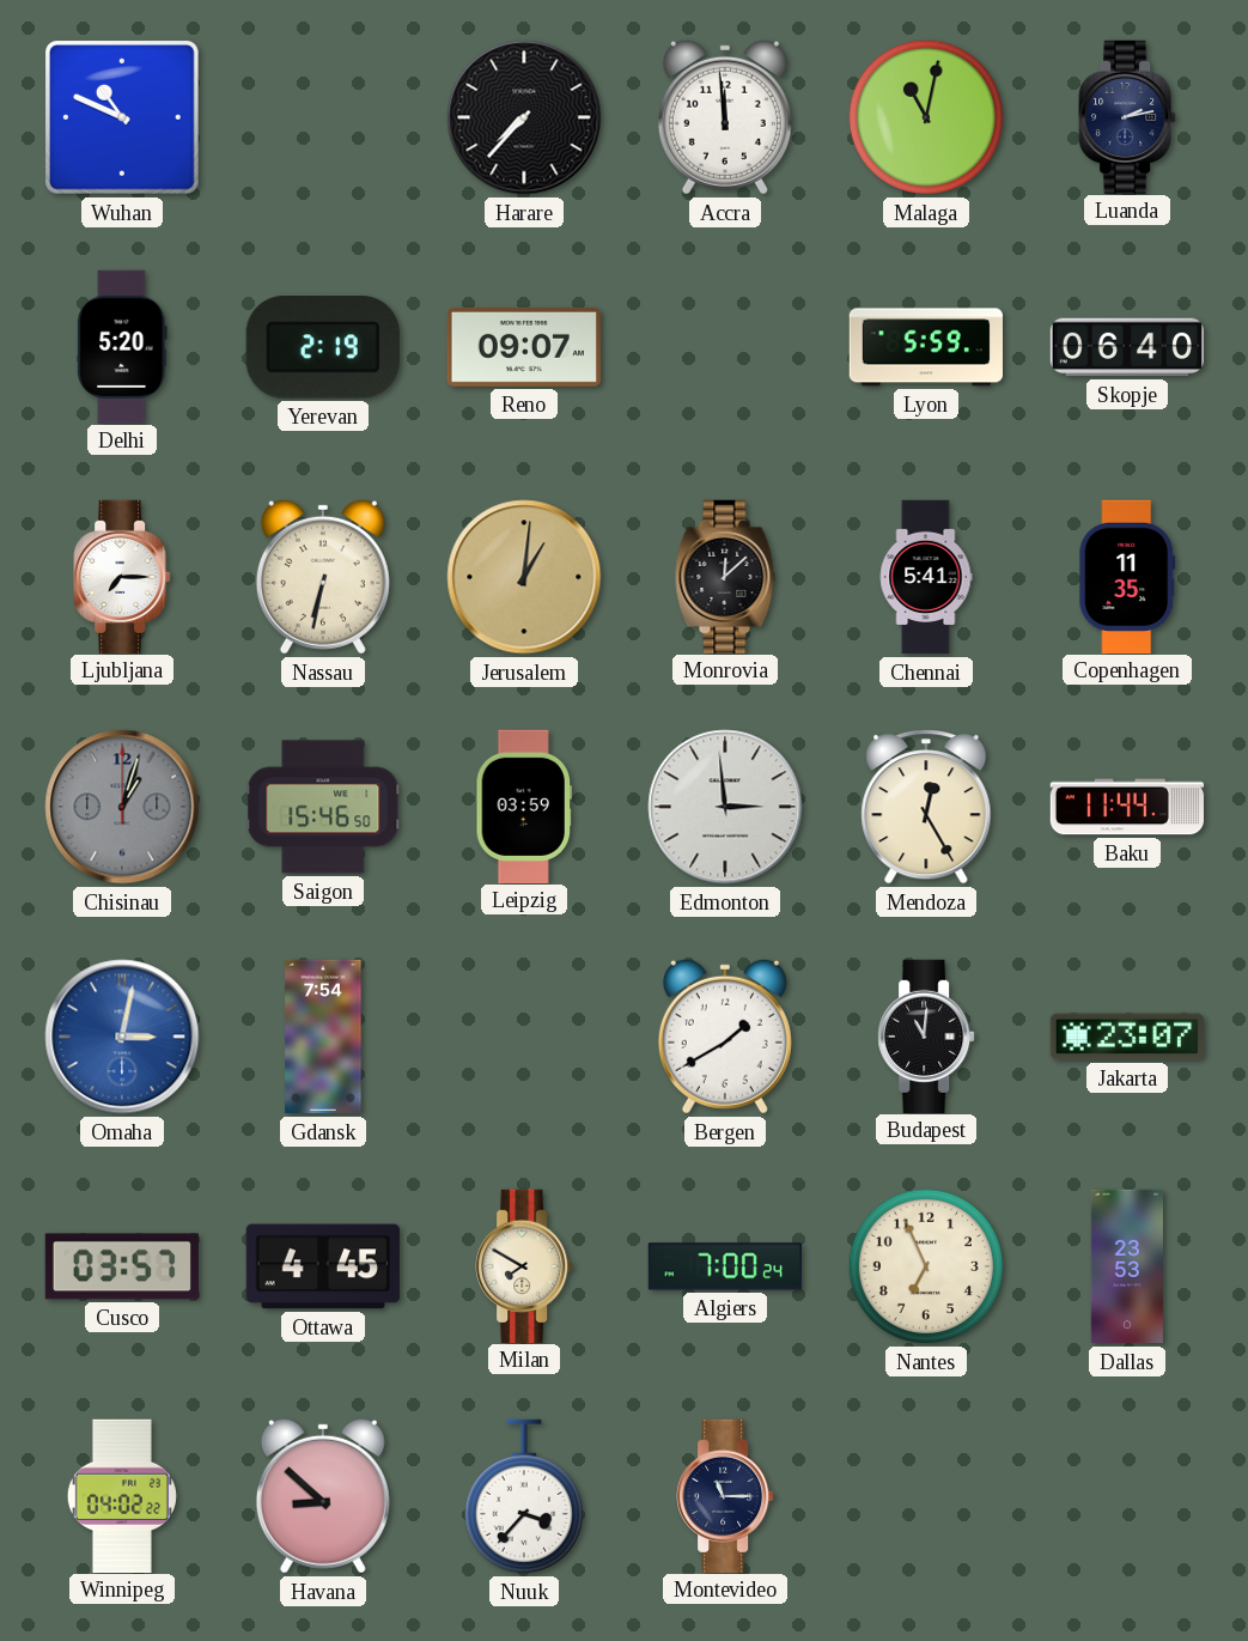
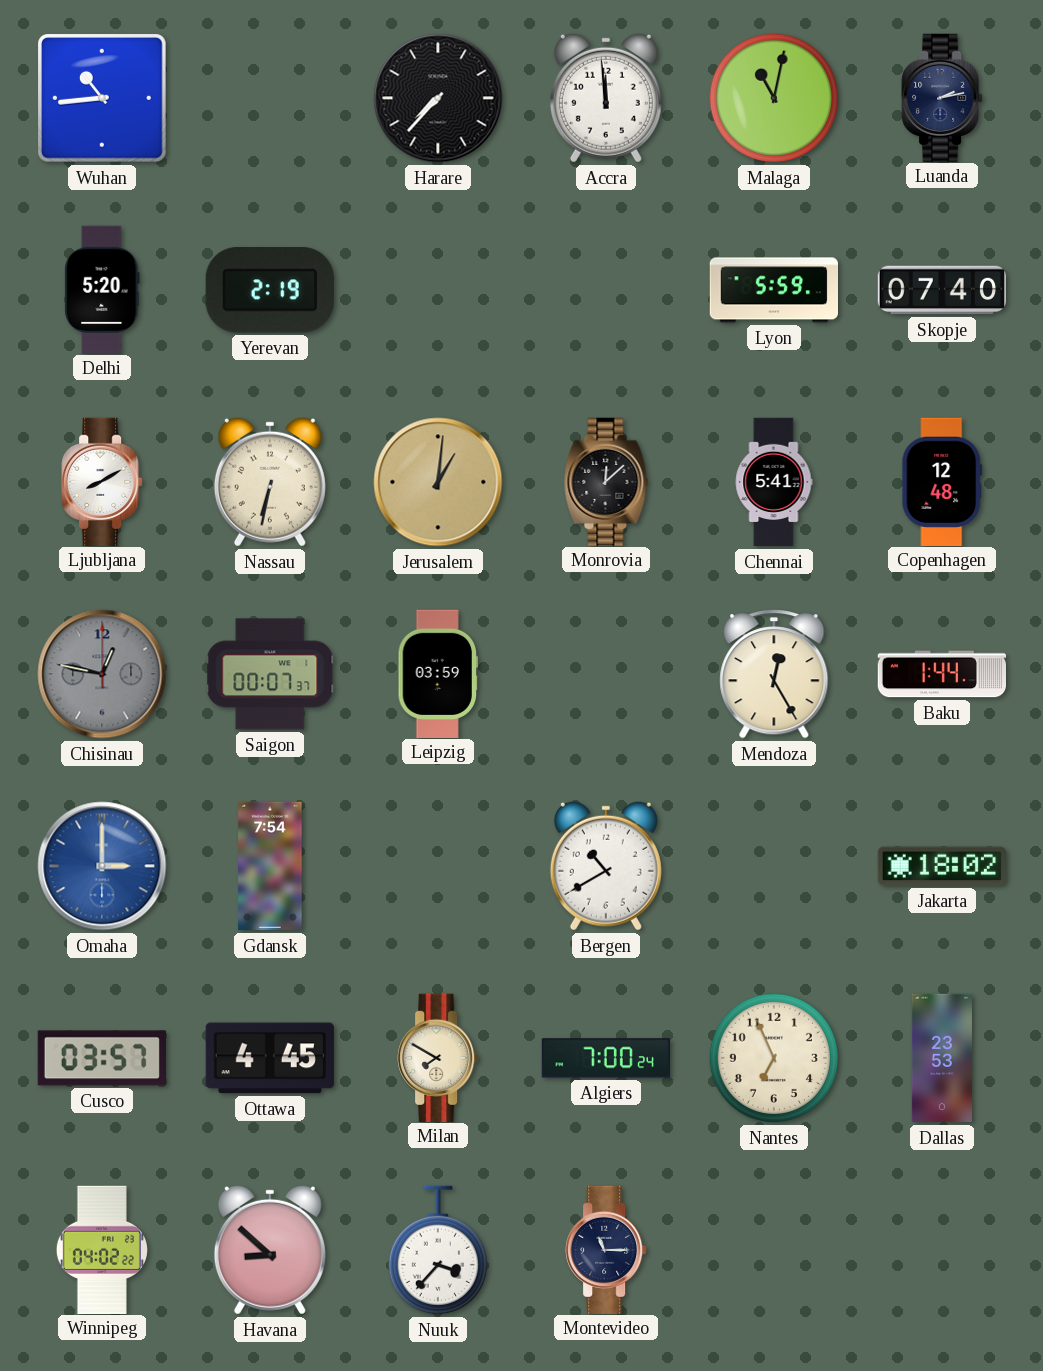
Wuhan: 10:49 -> 10:44
Reno: 09:07 -> none
Skopje: 06:40 -> 07:40
Ljubljana: 7:15 -> 8:10
Copenhagen: 11:35 -> 12:48
Chisinau: 1:03 -> 12:47
Saigon: 15:46 -> 00:07
Edmonton: 2:59 -> none
Baku: 11:44 -> 1:44
Omaha: 3:02 -> 3:00
Bergen: 1:40 -> 10:40
Budapest: 11:01 -> none
Jakarta: 23:07 -> 18:02
